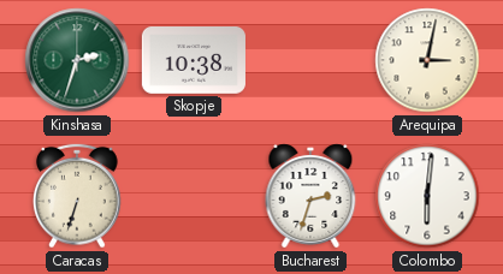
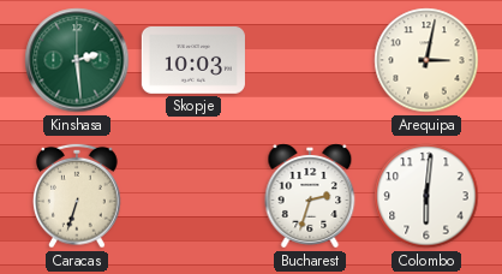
Kinshasa: 2:33 -> 2:29
Skopje: 10:38 -> 10:03
